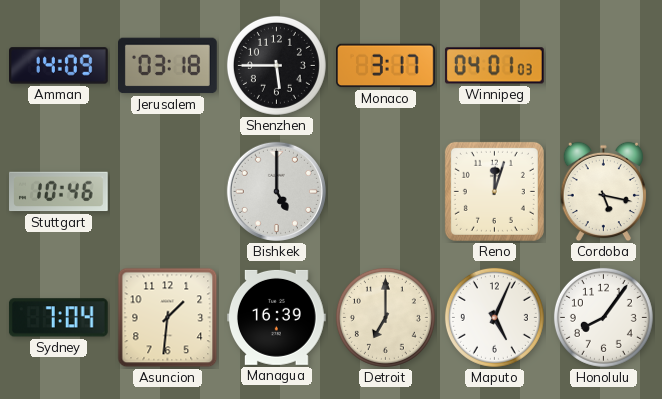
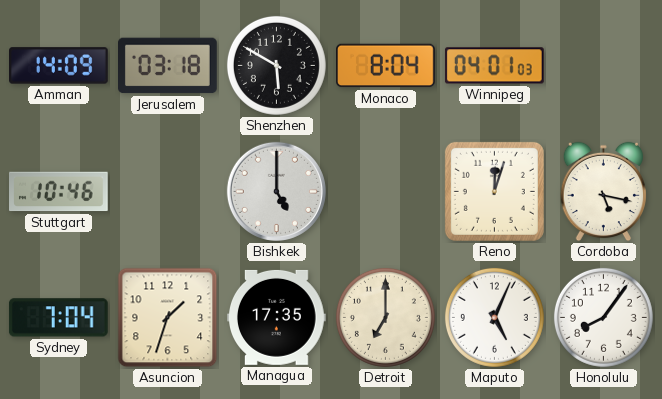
Shenzhen: 5:45 -> 5:50
Monaco: 3:17 -> 8:04
Asuncion: 1:31 -> 1:33
Managua: 16:39 -> 17:35
